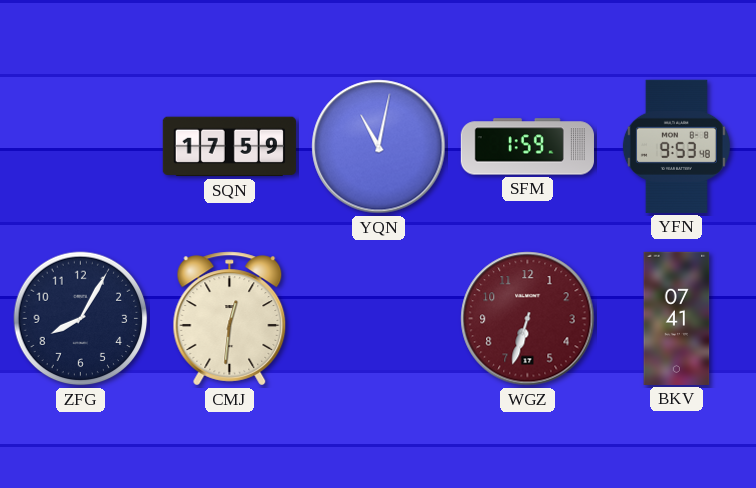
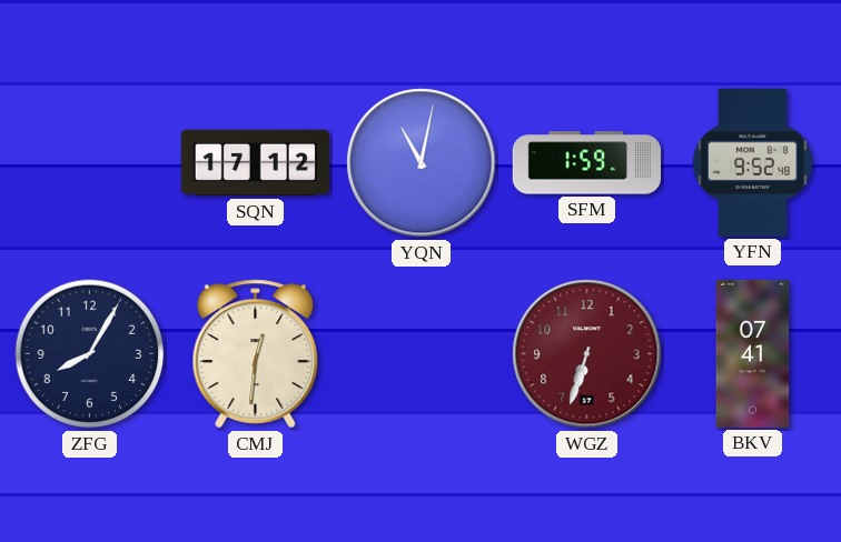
SQN: 17:59 -> 17:12
YFN: 9:53 -> 9:52
